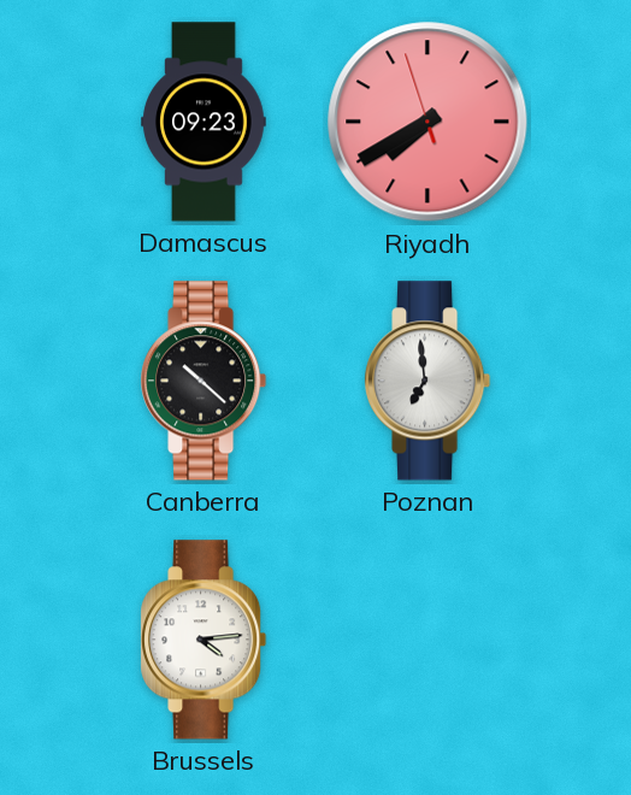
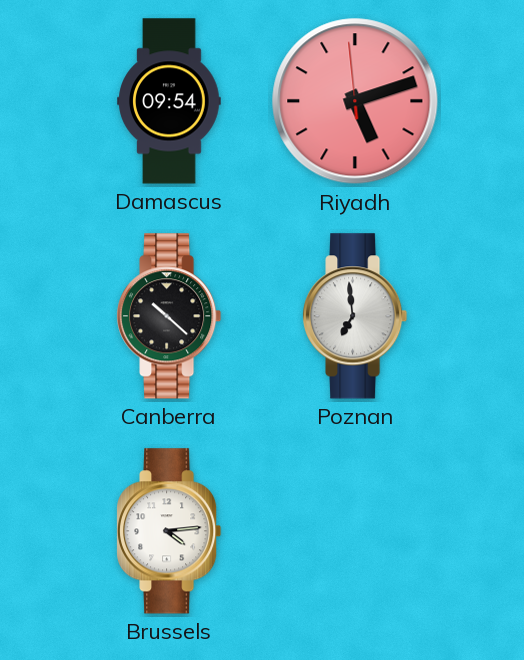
Damascus: 09:23 -> 09:54
Riyadh: 7:39 -> 5:11
